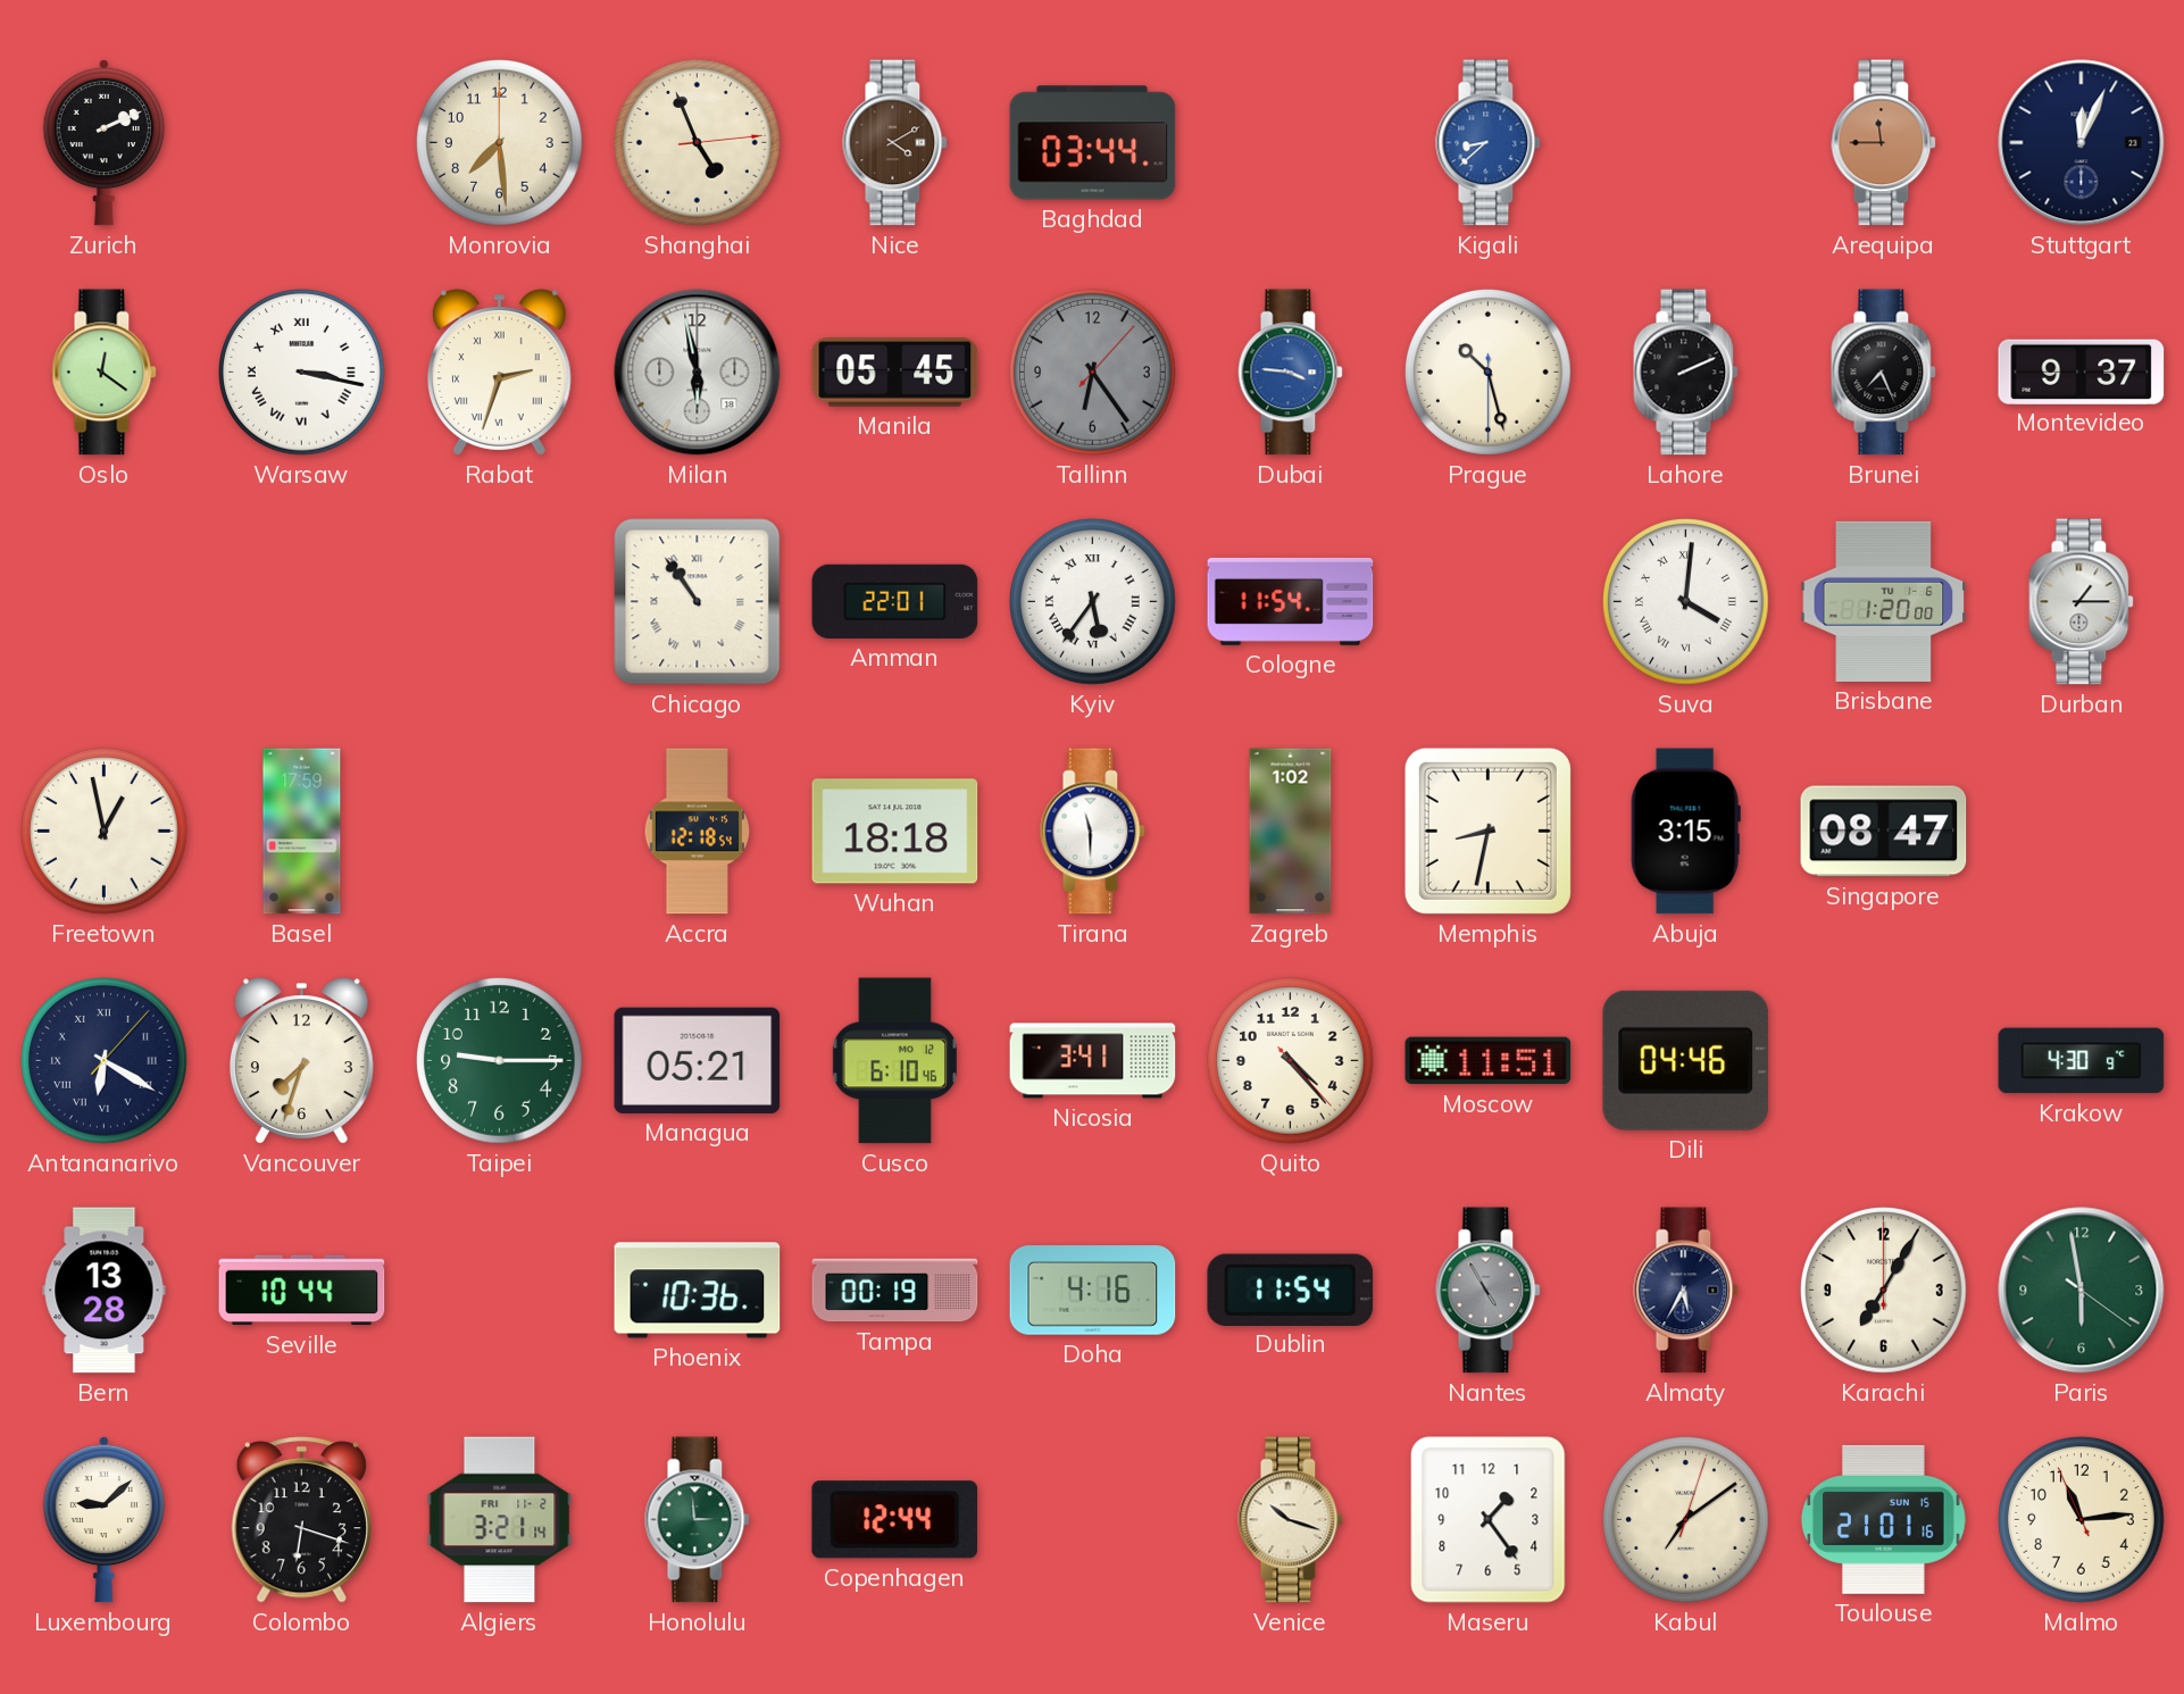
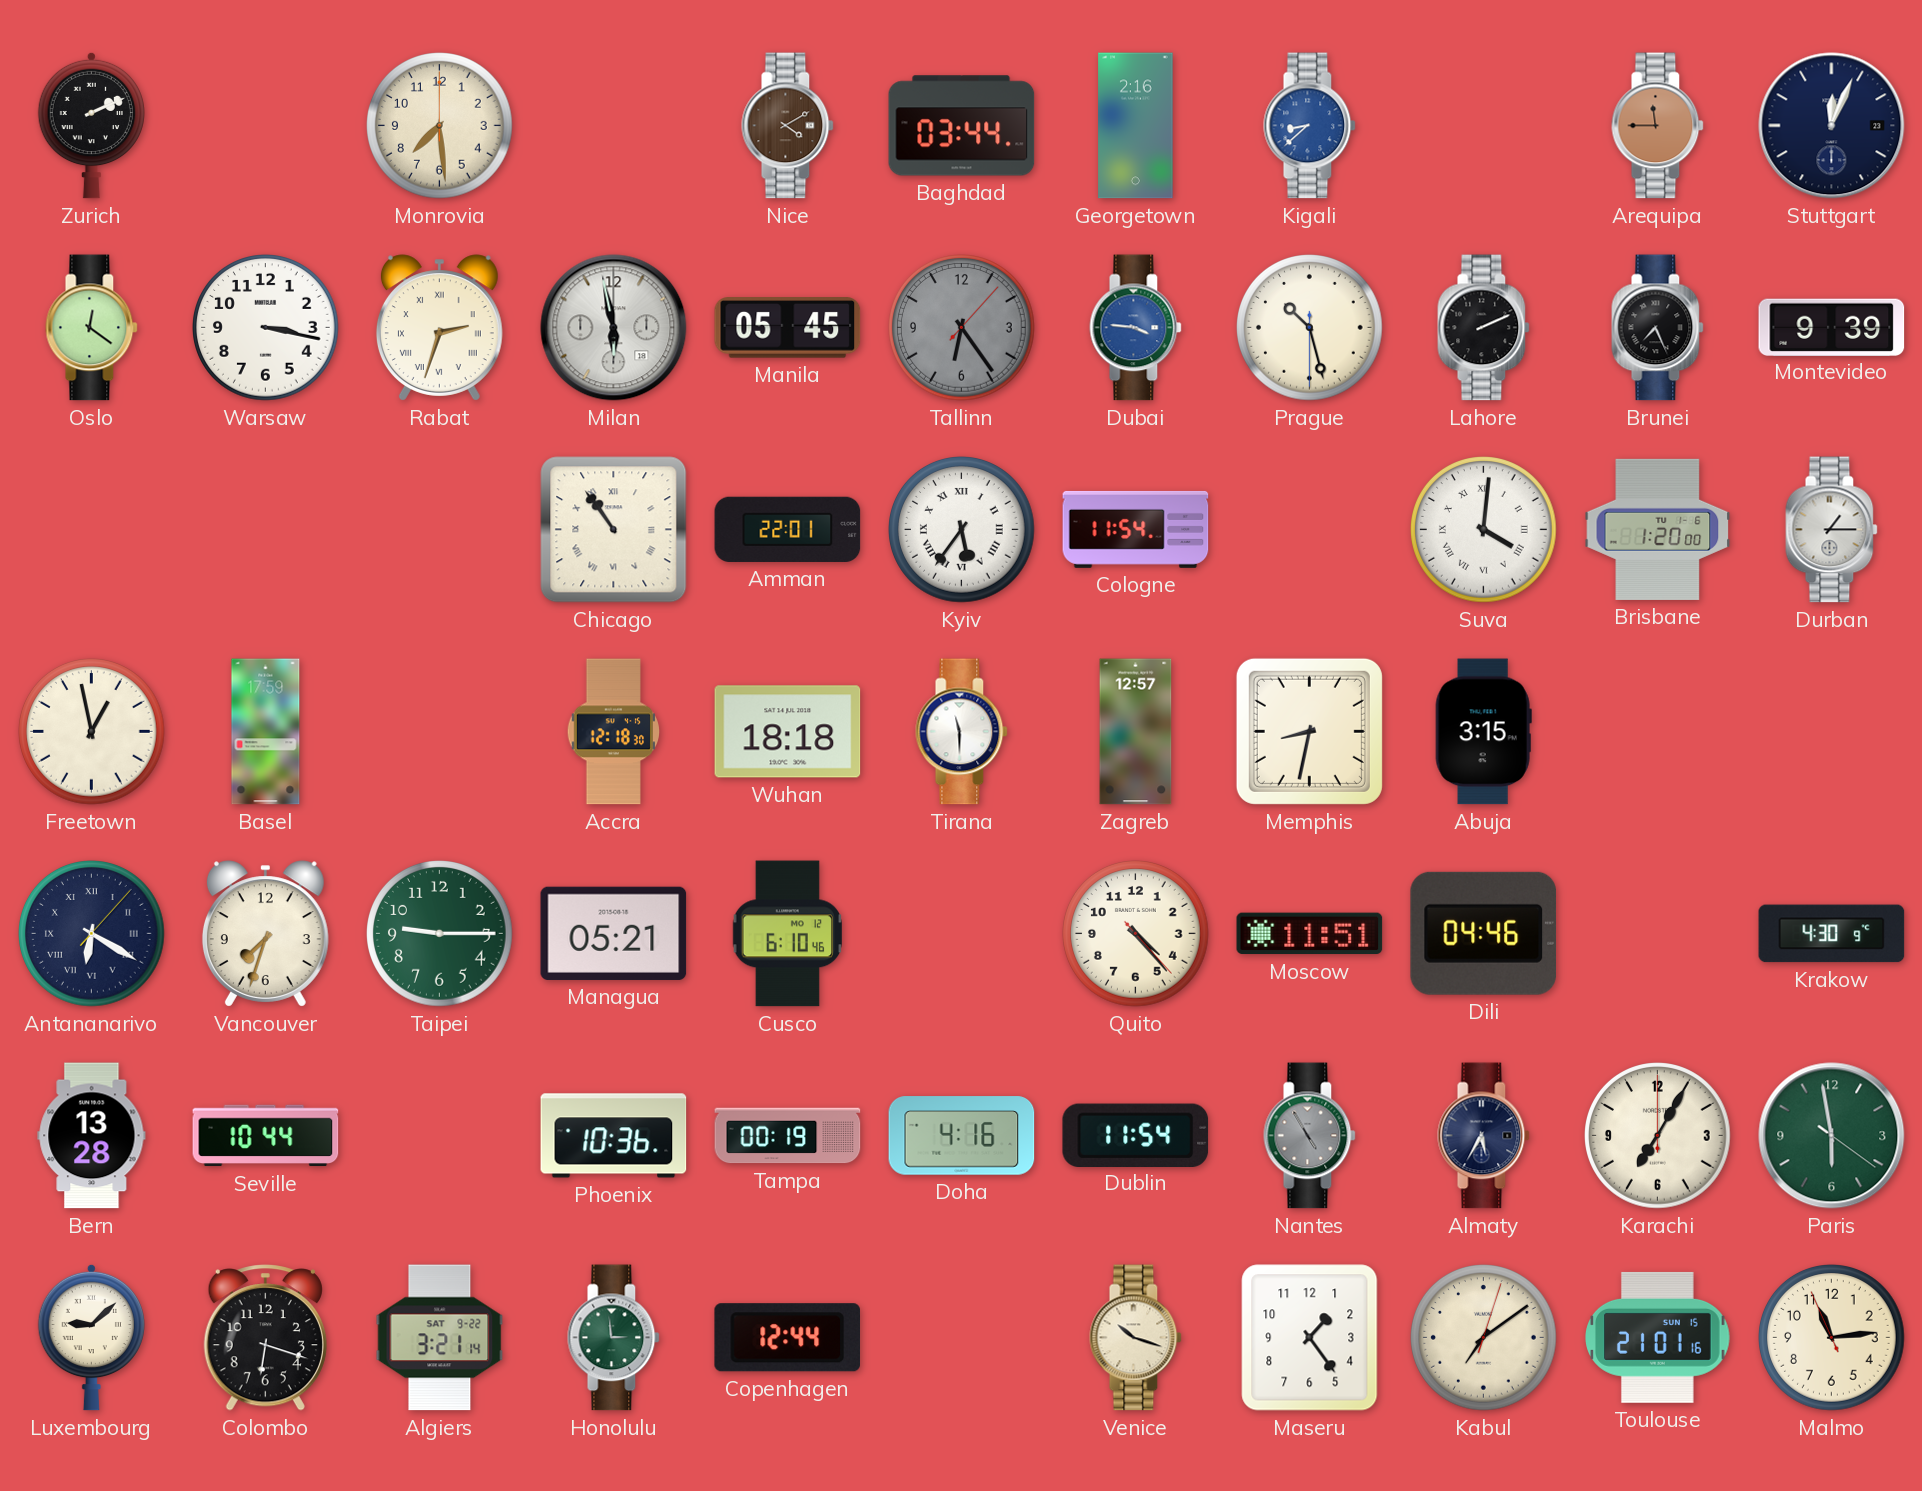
Shanghai: 4:56 -> none
Georgetown: none -> 2:16
Warsaw numerals: Roman -> Arabic
Montevideo: 9:37 -> 9:39
Accra: 12:18:54 -> 12:18:30
Zagreb: 1:02 -> 12:57
Singapore: 08:47 -> none
Nicosia: 3:41 -> none
Algiers date: FRI 11-2 -> SAT 9-22
